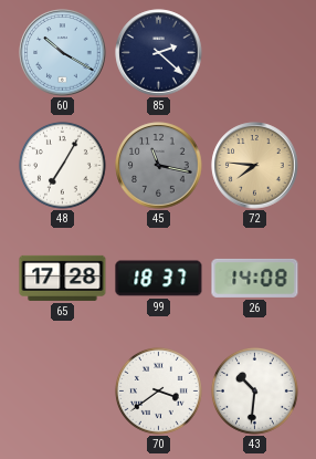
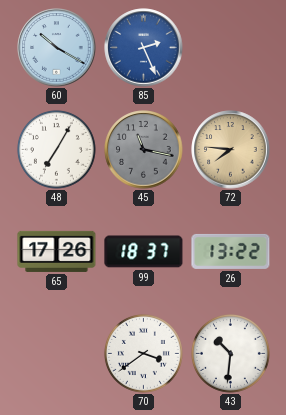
85: 2:22 -> 2:26
85 dial: navy -> blue
65: 17:28 -> 17:26
26: 14:08 -> 13:22
